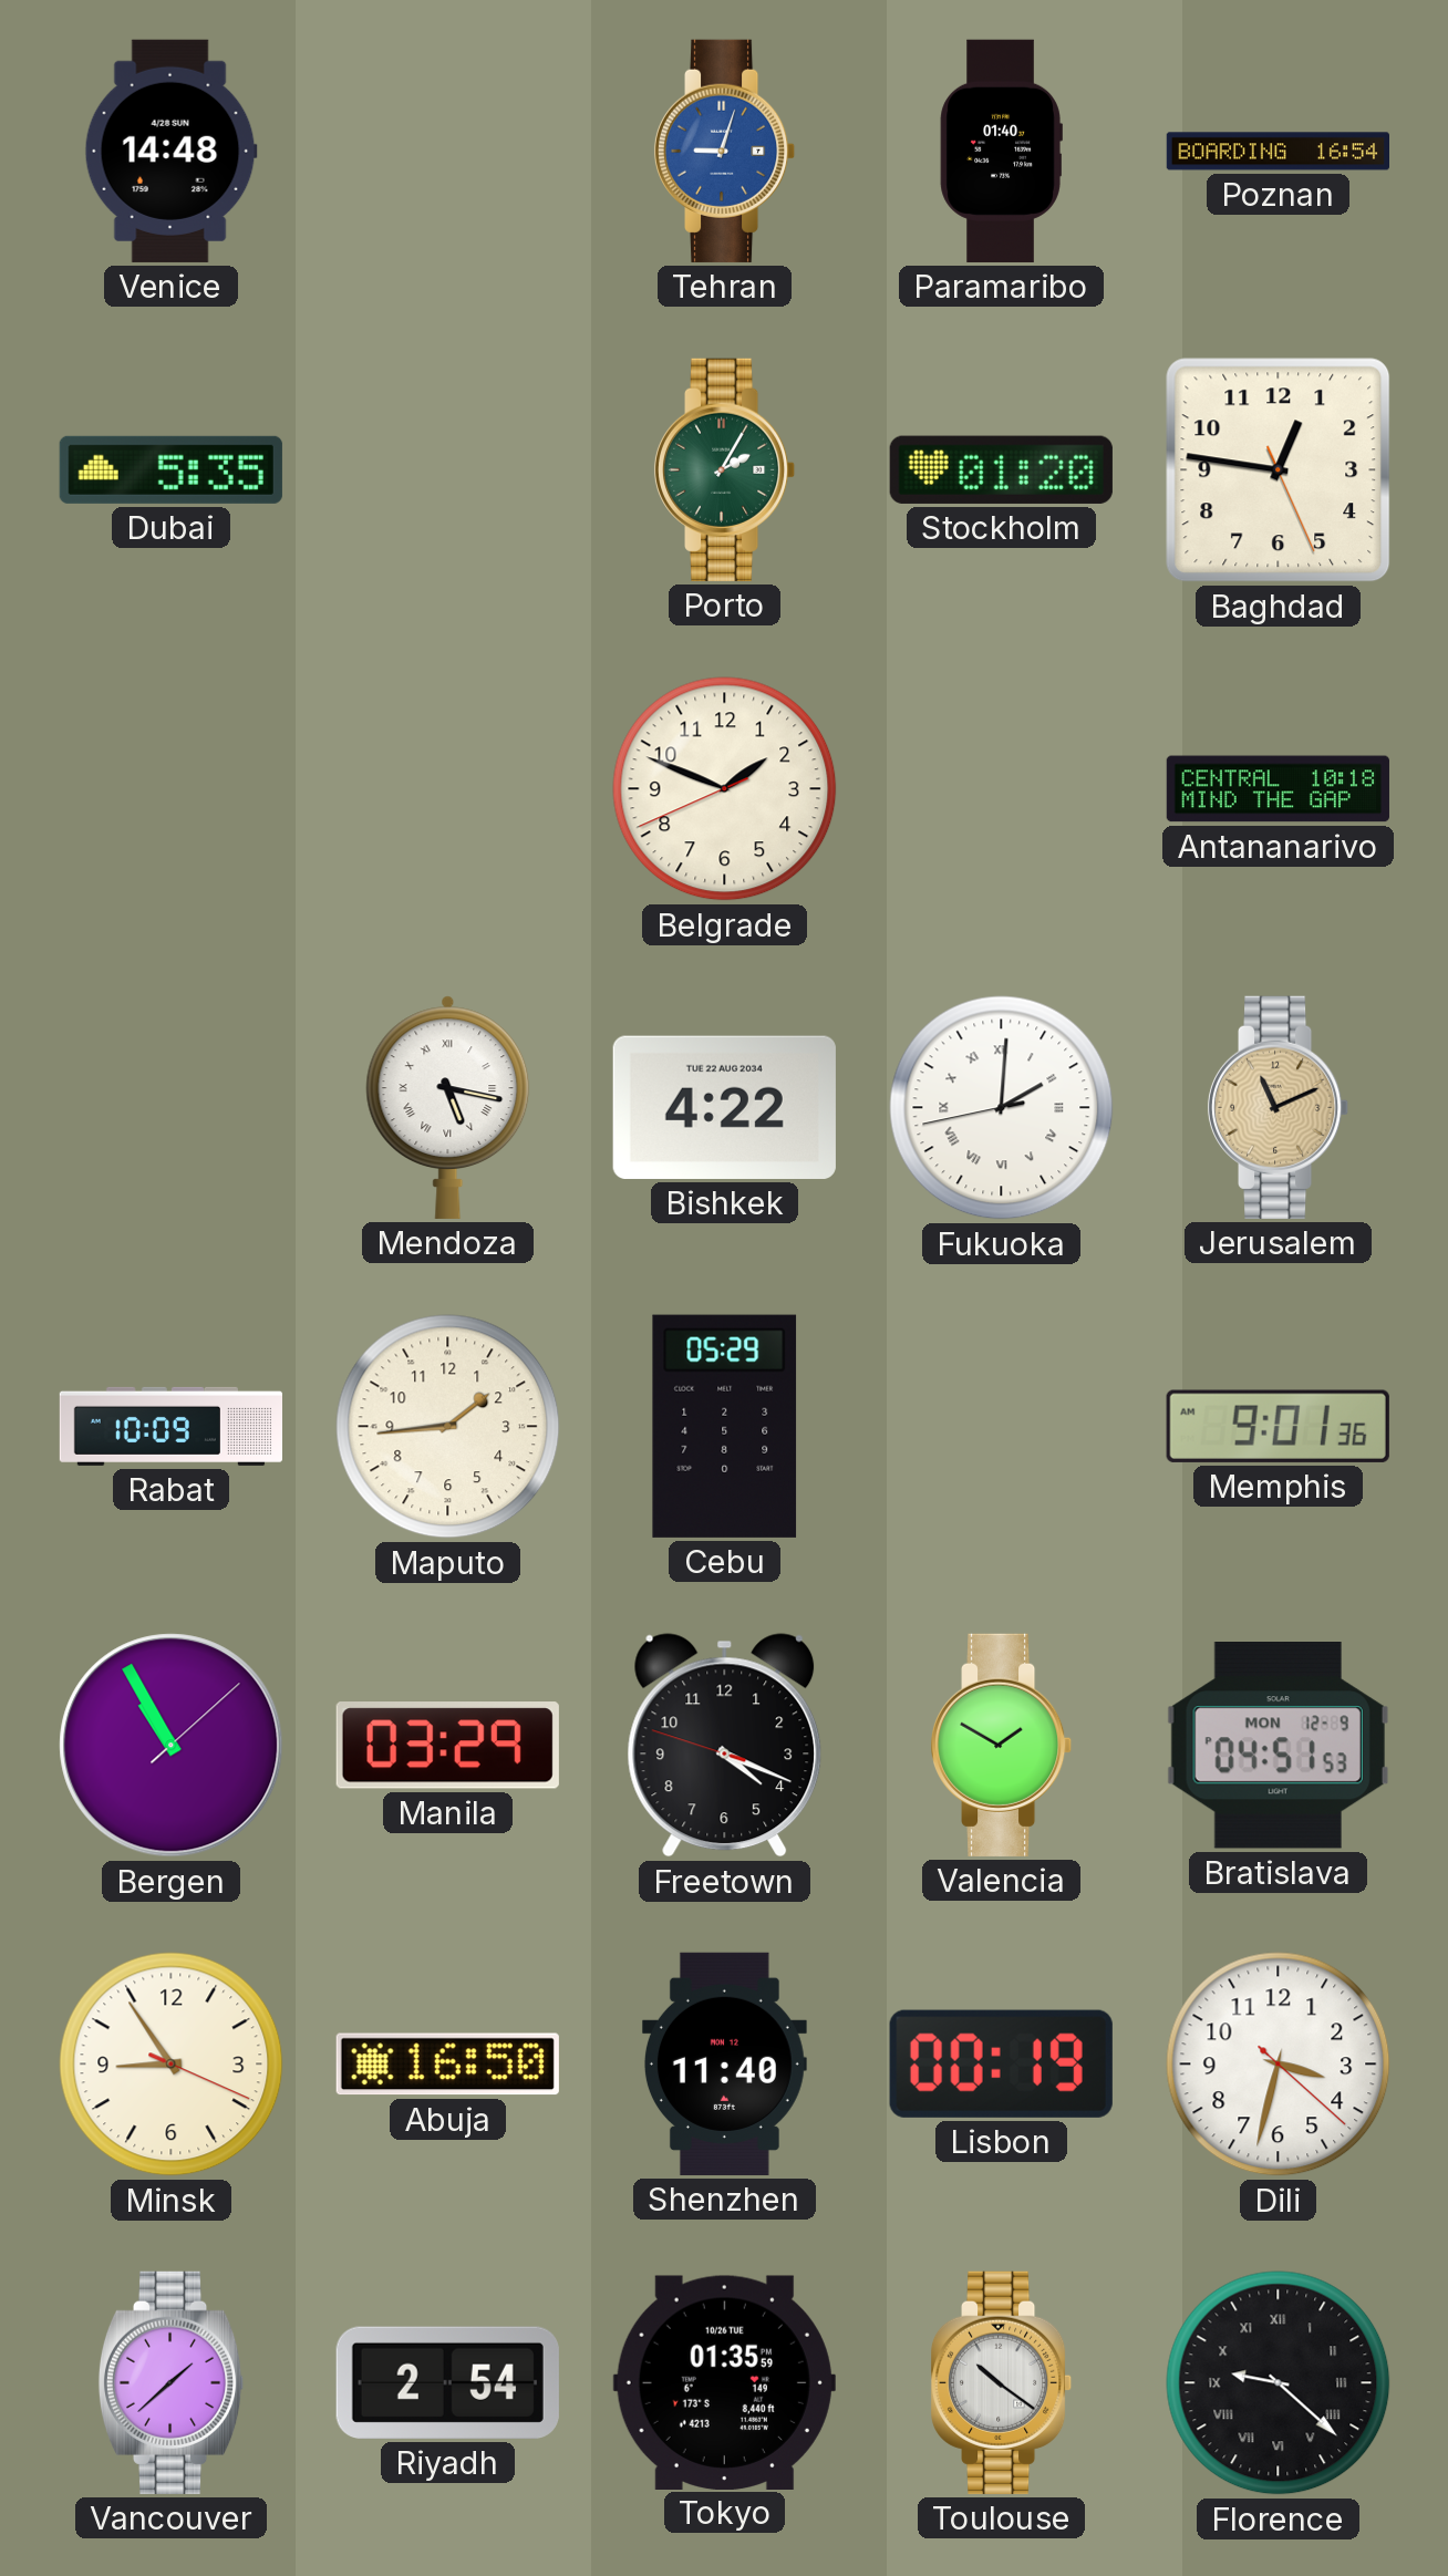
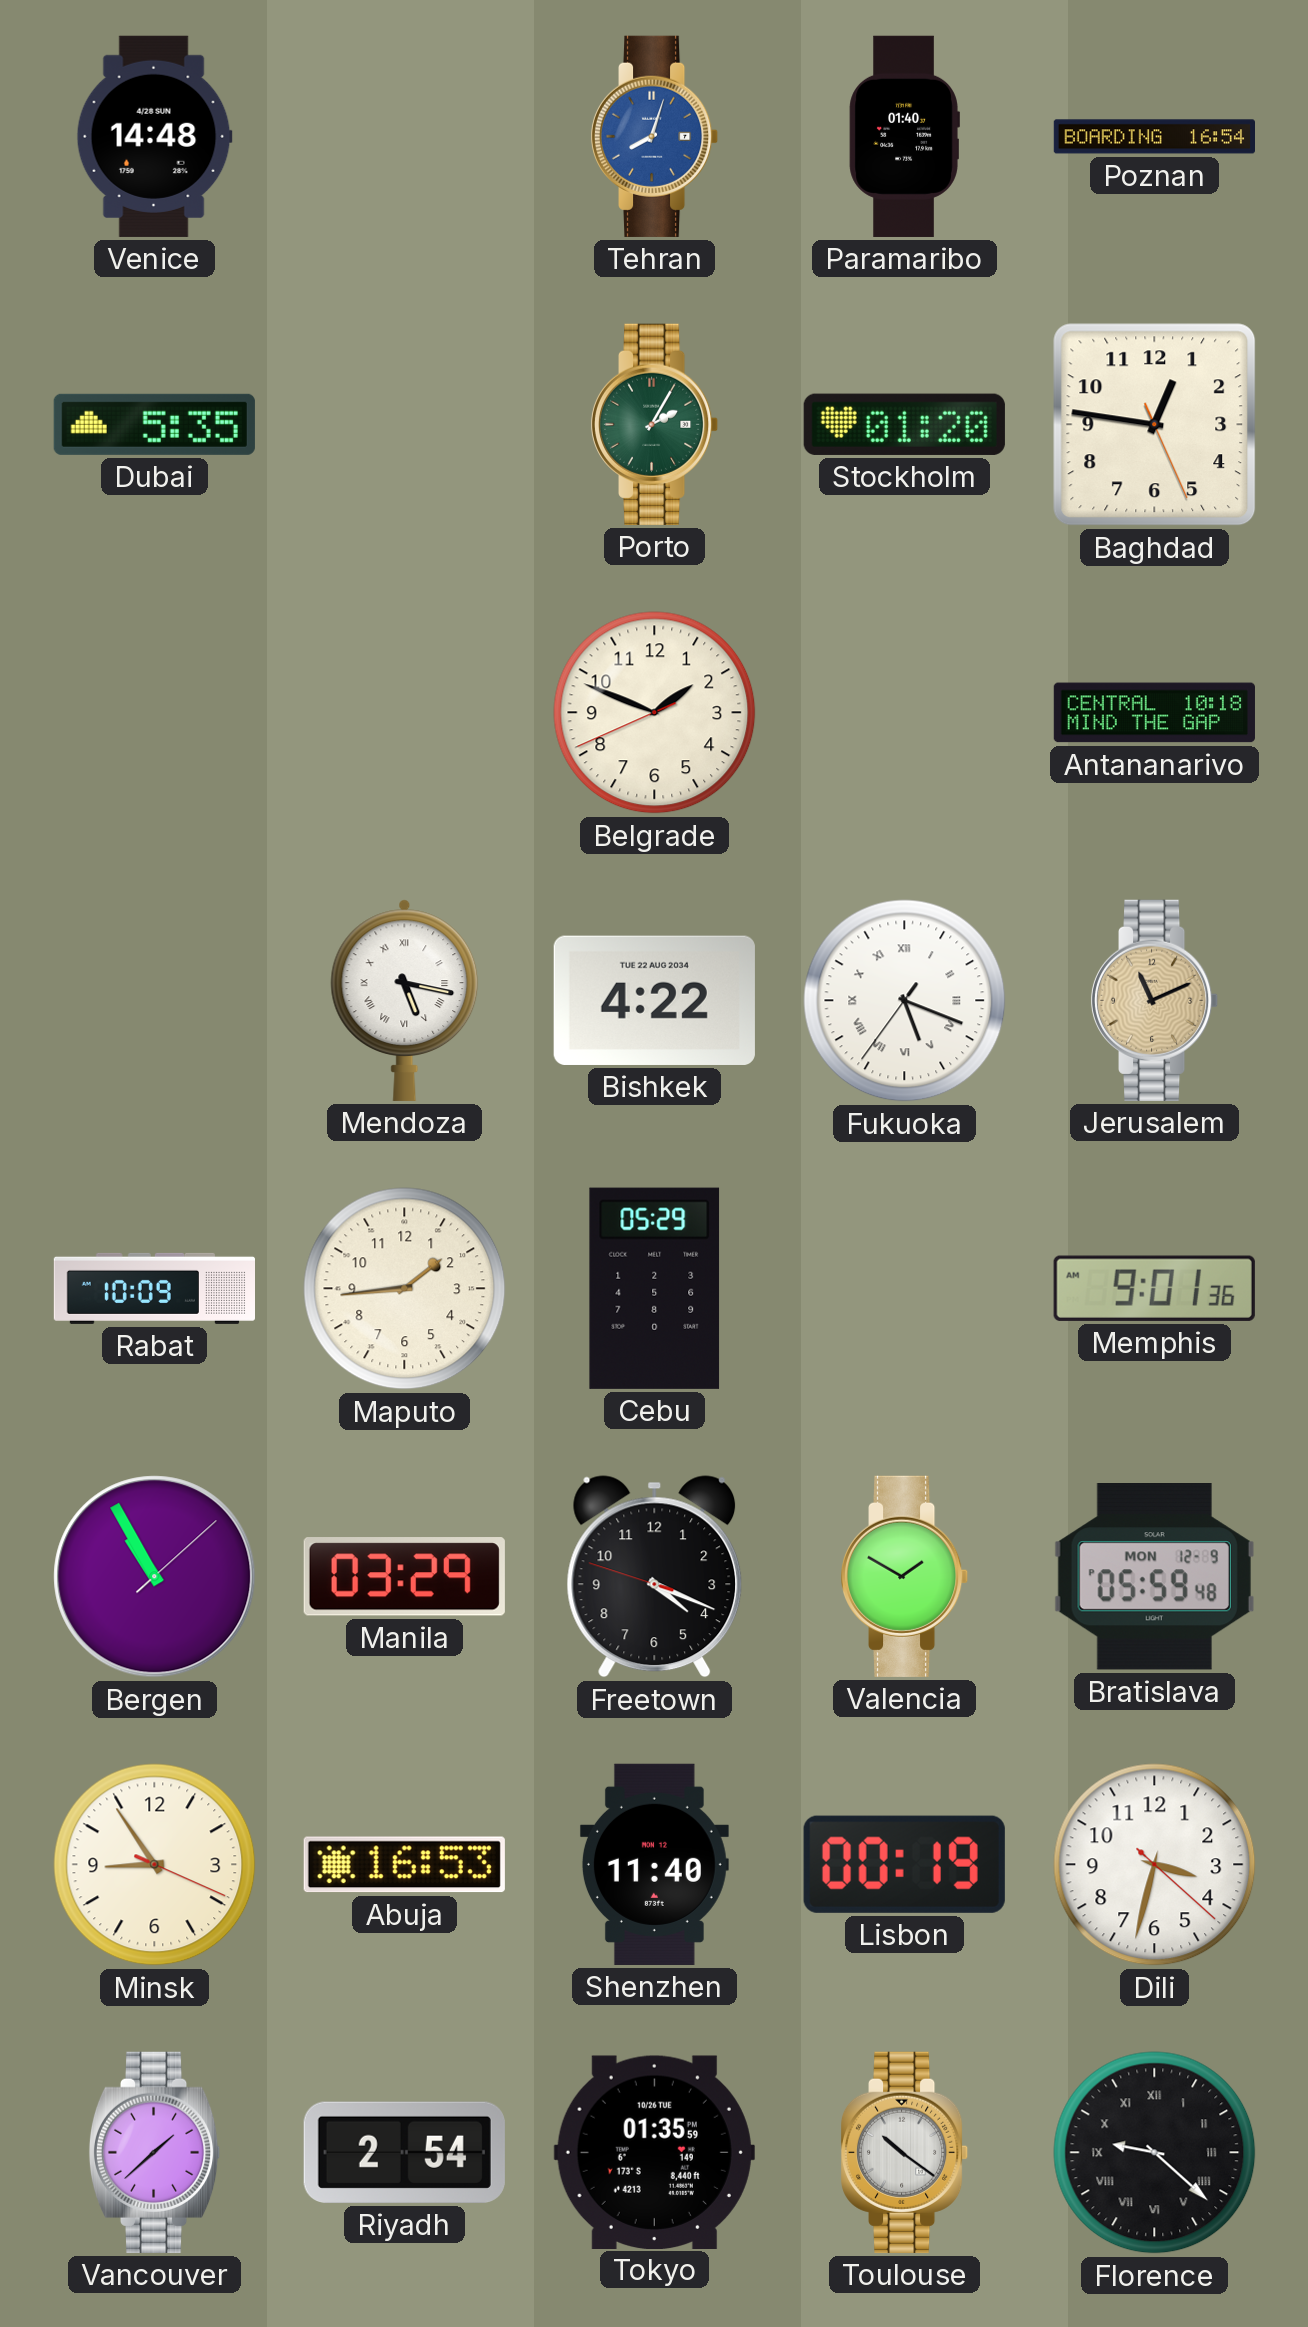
Tehran: 9:03 -> 8:03
Fukuoka: 2:00 -> 5:18
Bratislava: 04:51 -> 05:59
Abuja: 16:50 -> 16:53
